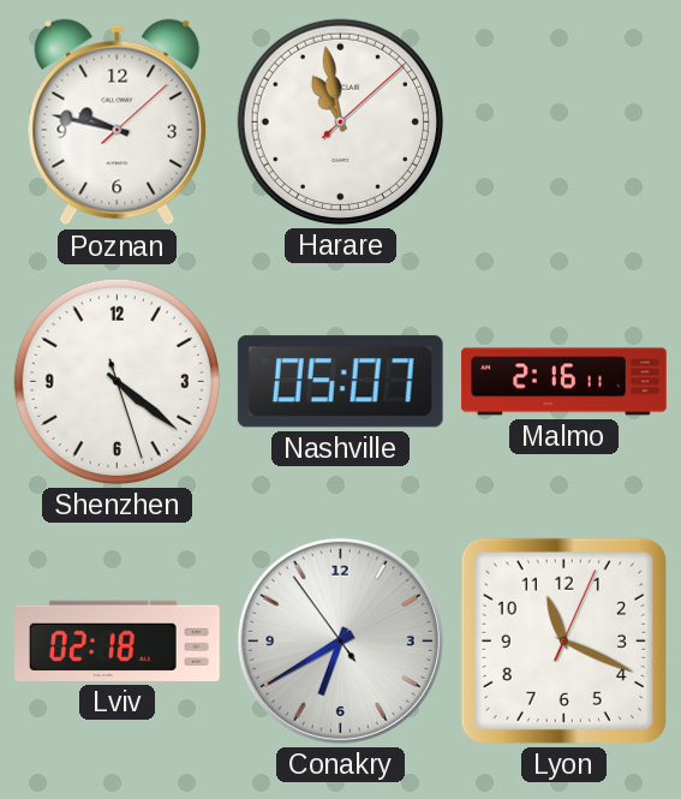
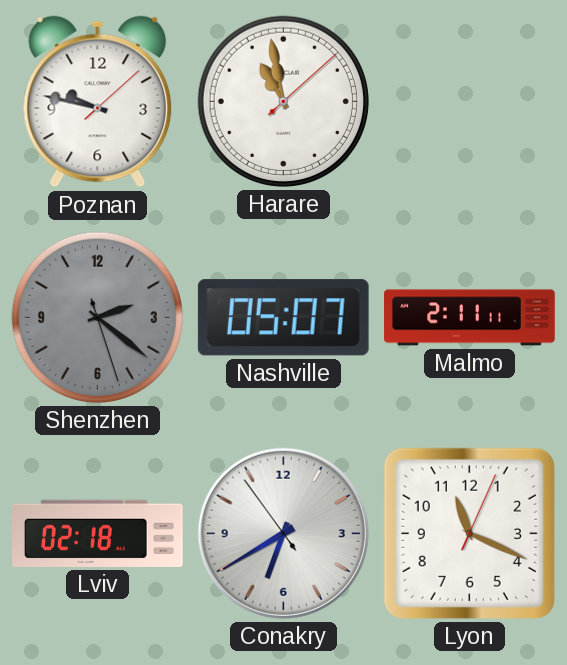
Shenzhen: 4:21 -> 2:21
Shenzhen dial: white -> grey
Malmo: 2:16 -> 2:11
